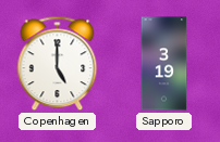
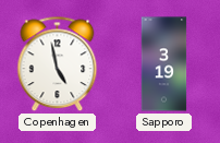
Copenhagen: 5:00 -> 4:58
